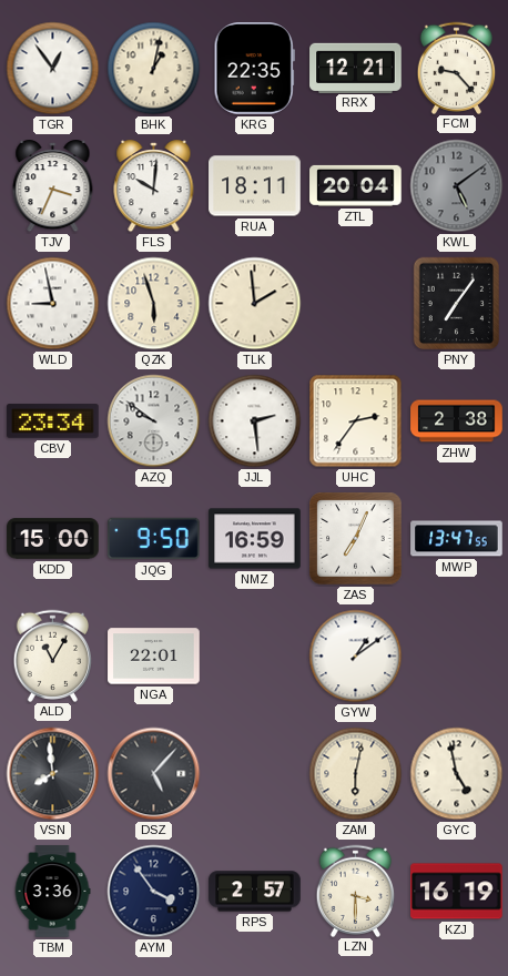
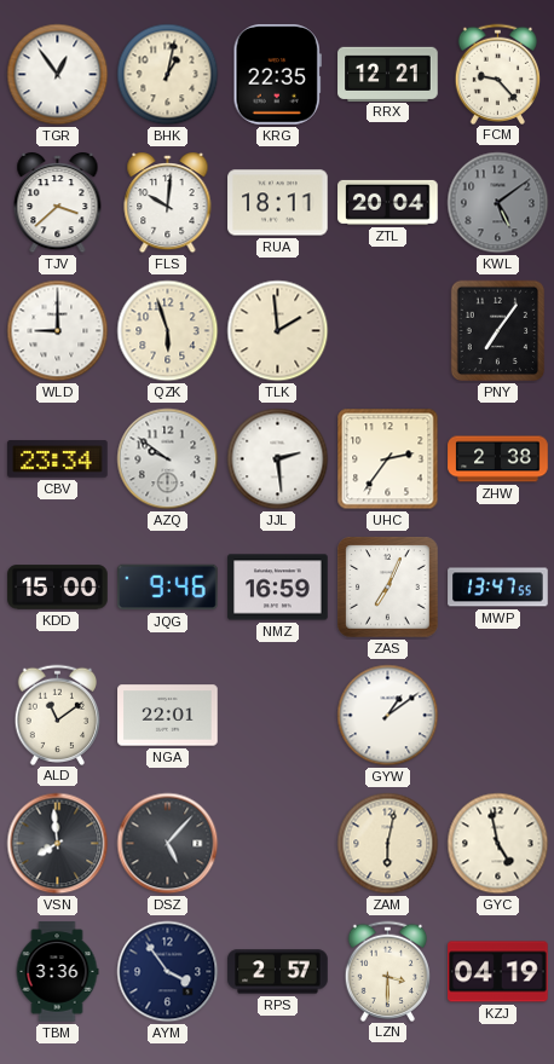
TJV: 3:34 -> 3:38
WLD: 8:58 -> 9:00
JQG: 9:50 -> 9:46
ALD: 11:05 -> 11:09
KZJ: 16:19 -> 04:19
